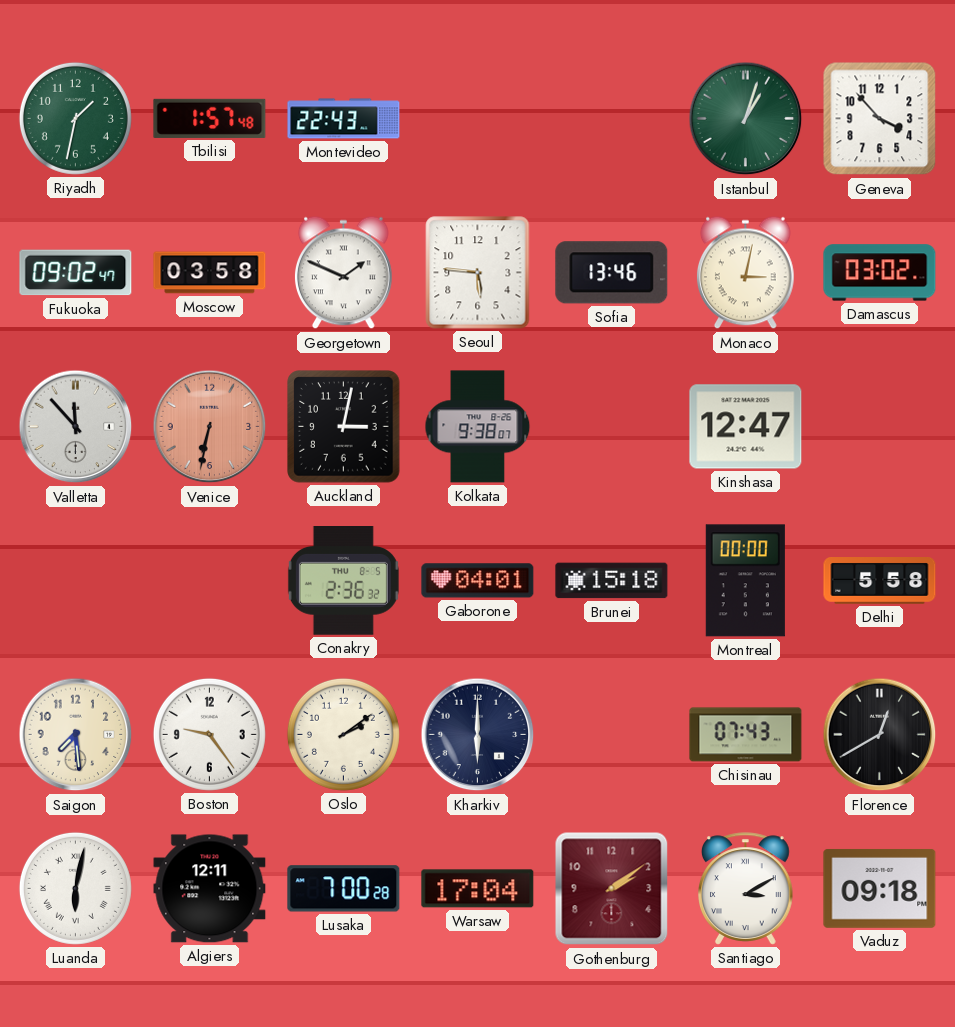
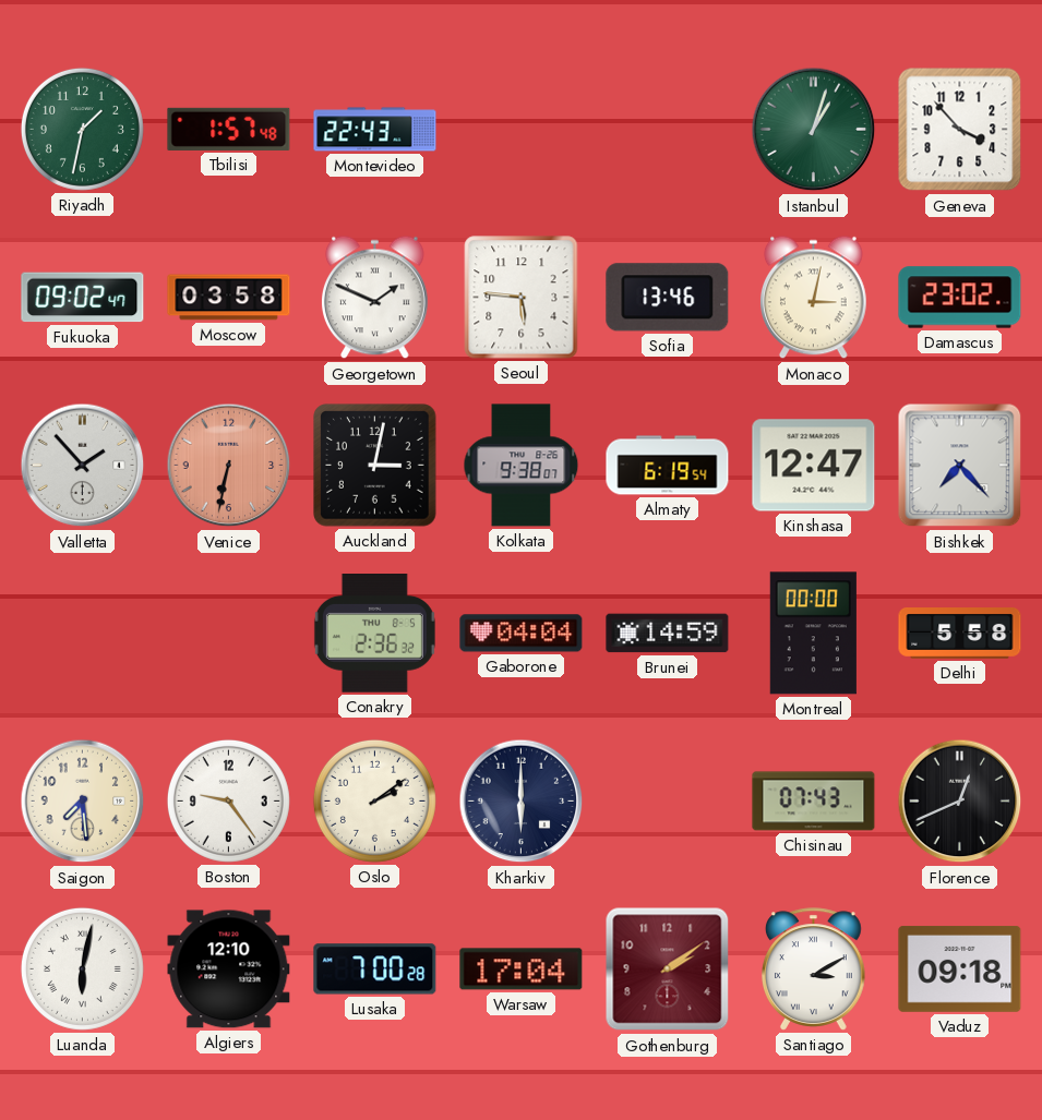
Damascus: 03:02 -> 23:02
Valletta: 11:53 -> 1:53
Almaty: none -> 6:19
Bishkek: none -> 7:23
Gaborone: 04:01 -> 04:04
Brunei: 15:18 -> 14:59
Florence: 12:40 -> 12:41
Algiers: 12:11 -> 12:10
